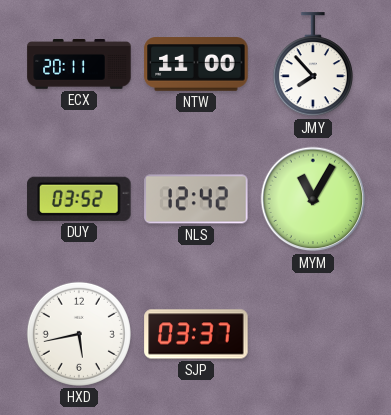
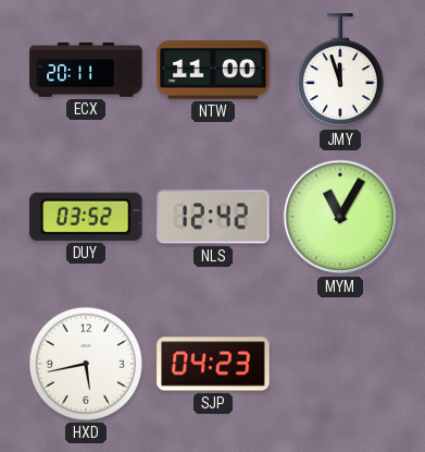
JMY: 7:53 -> 11:57
SJP: 03:37 -> 04:23
